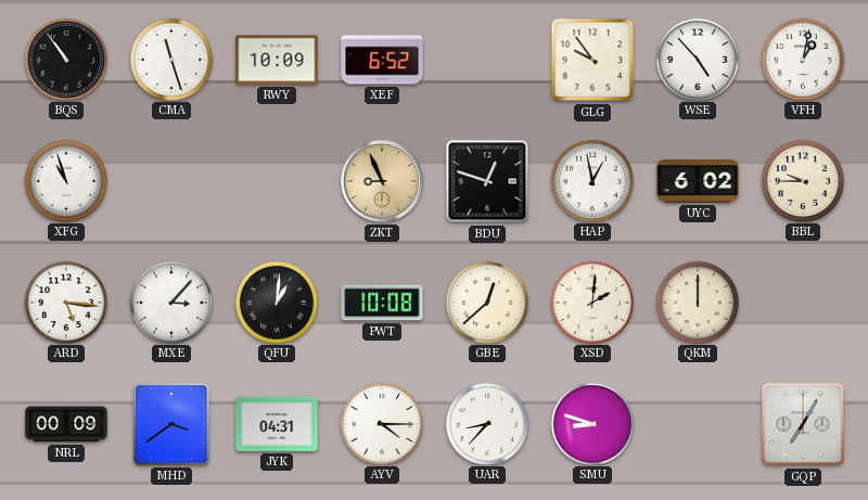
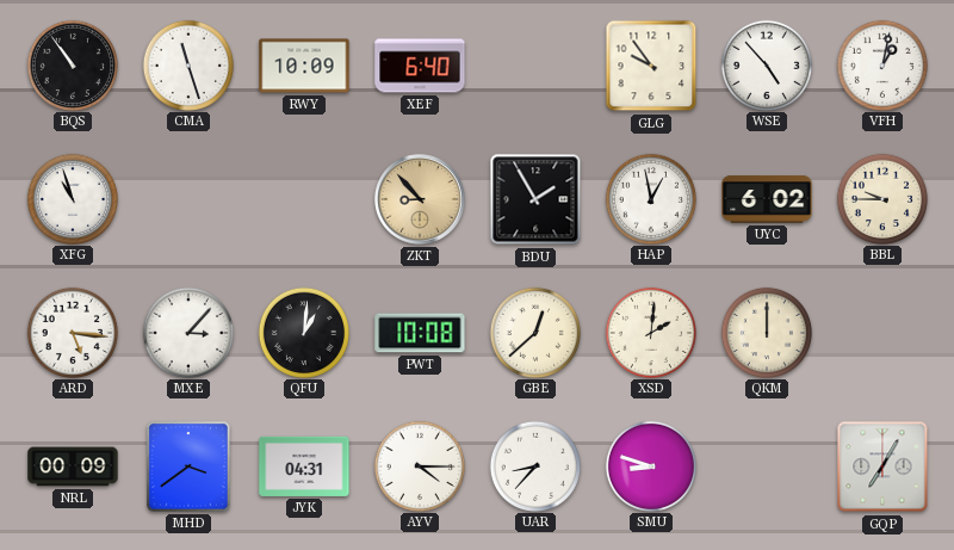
XEF: 6:52 -> 6:40
ZKT: 8:56 -> 8:53
BDU: 12:48 -> 1:55
